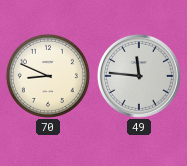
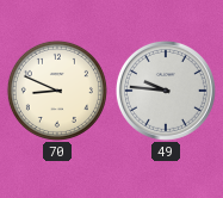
49: 11:46 -> 9:46
